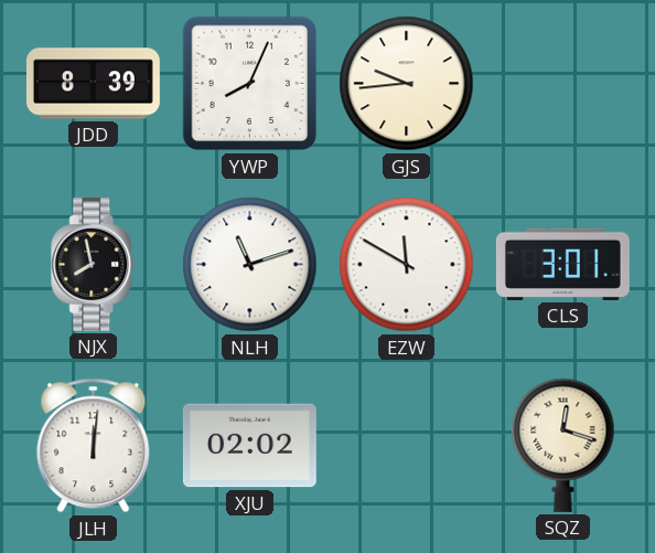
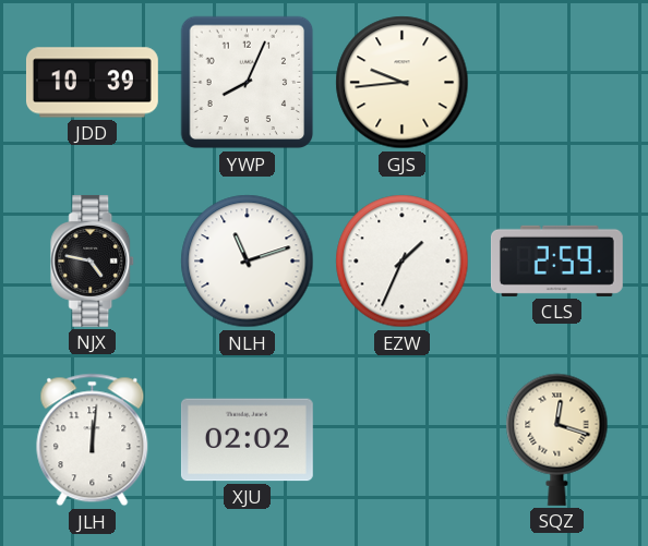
JDD: 8:39 -> 10:39
NJX: 7:58 -> 4:47
EZW: 11:50 -> 1:34
CLS: 3:01 -> 2:59
